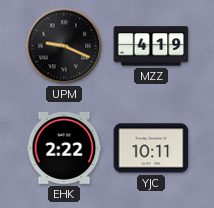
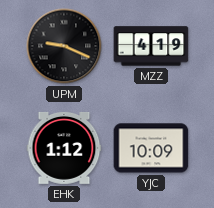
EHK: 2:22 -> 1:12
YJC: 10:11 -> 10:09
